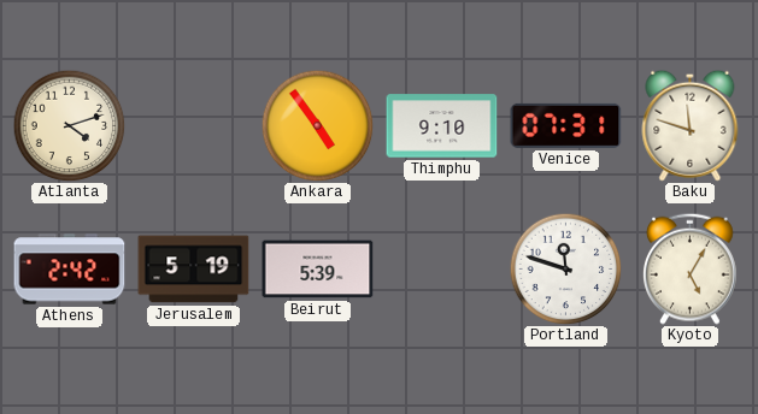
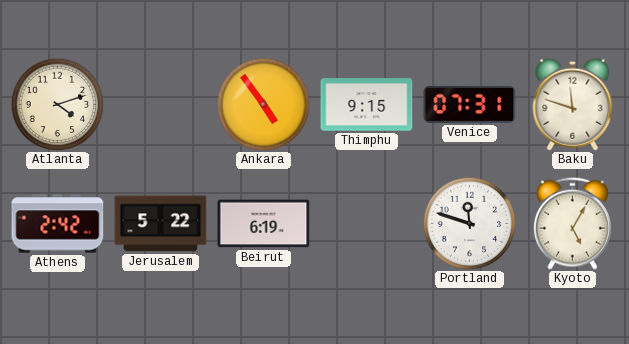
Thimphu: 9:10 -> 9:15
Jerusalem: 5:19 -> 5:22
Beirut: 5:39 -> 6:19
